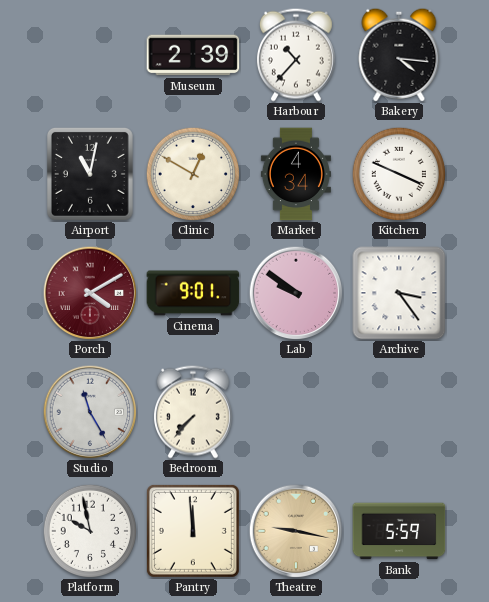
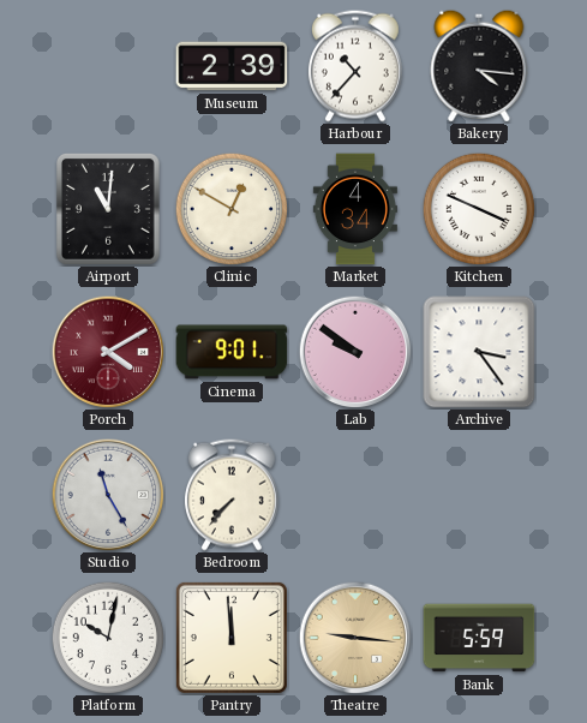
Airport: 11:02 -> 11:01
Platform: 9:58 -> 10:02
Theatre: 9:17 -> 9:16
